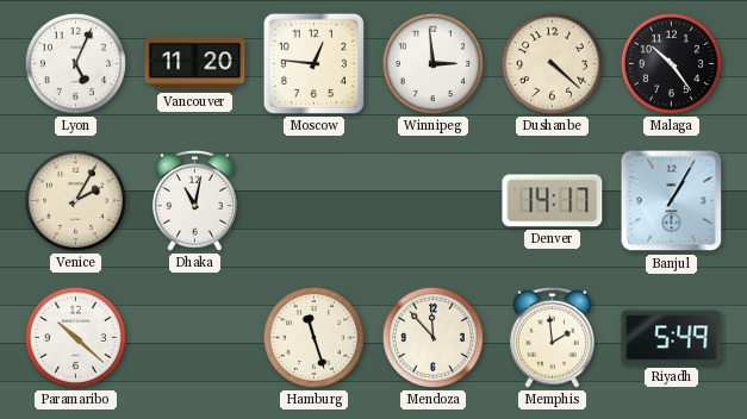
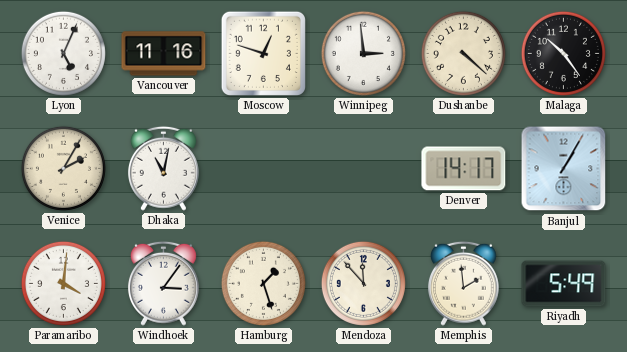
Vancouver: 11:20 -> 11:16
Moscow: 12:46 -> 12:48
Paramaribo: 10:22 -> 4:01
Windhoek: none -> 3:06
Hamburg: 11:27 -> 1:27
